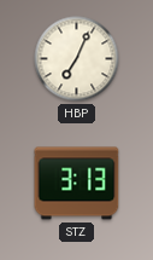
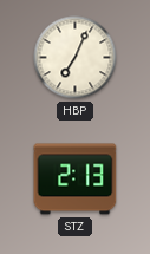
STZ: 3:13 -> 2:13
